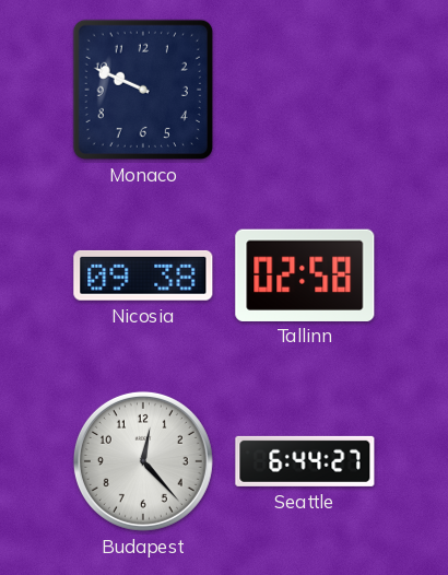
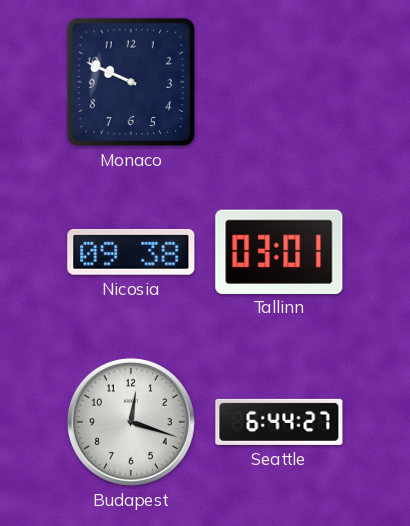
Tallinn: 02:58 -> 03:01
Budapest: 12:23 -> 12:18
